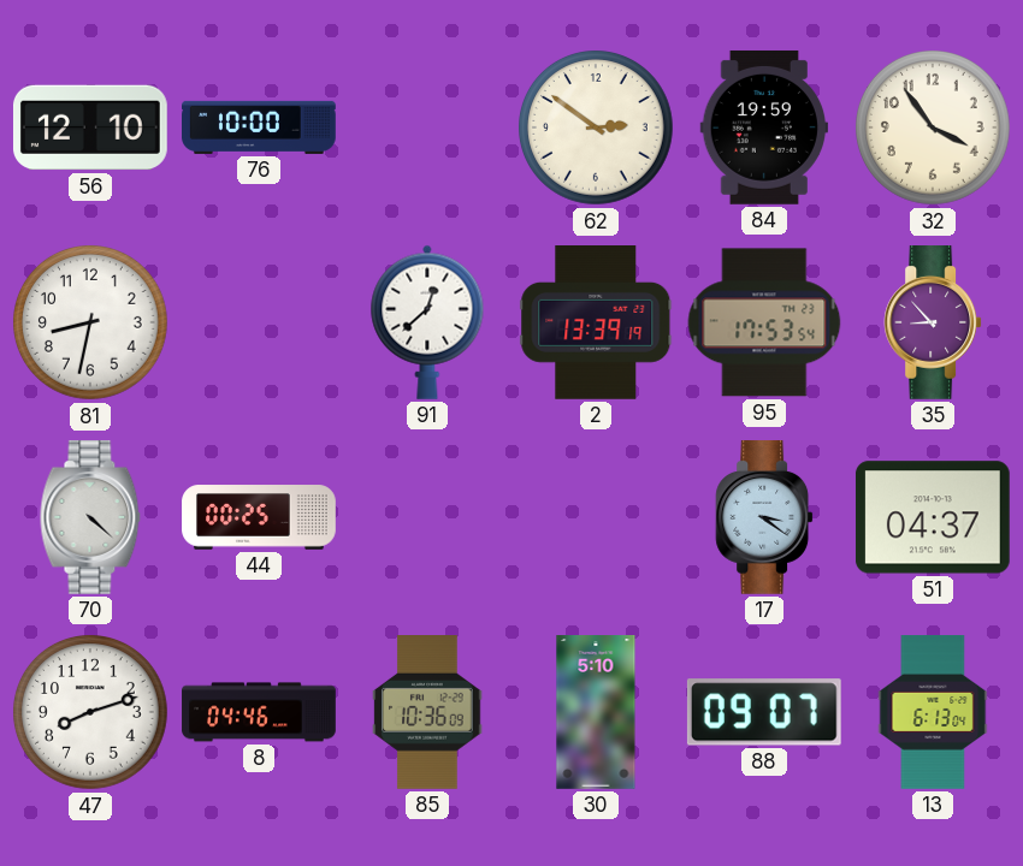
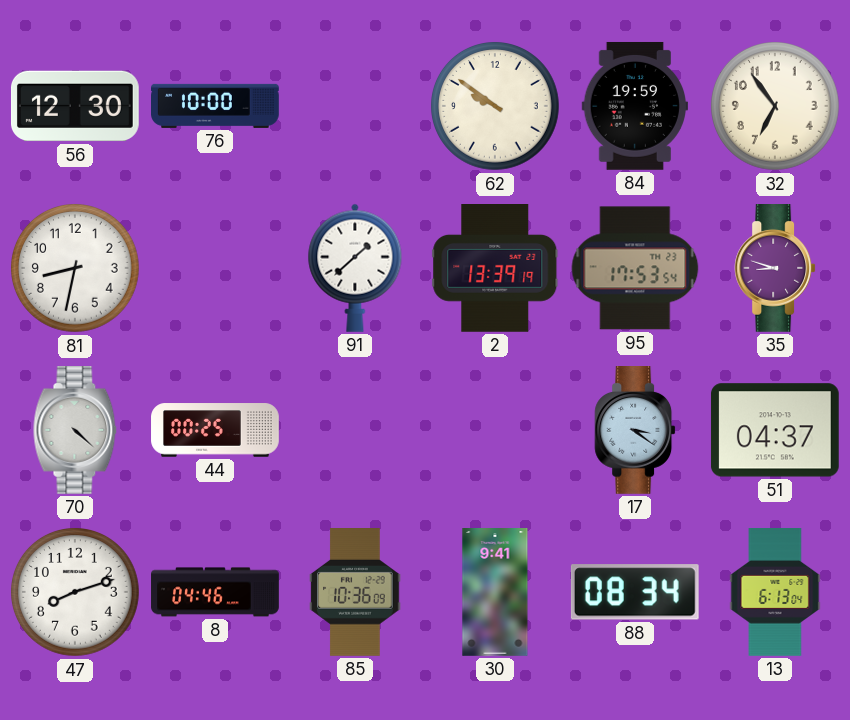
56: 12:10 -> 12:30
62: 2:51 -> 9:51
32: 3:54 -> 6:54
91: 12:38 -> 1:38
35: 8:53 -> 8:48
30: 5:10 -> 9:41
88: 09:07 -> 08:34
